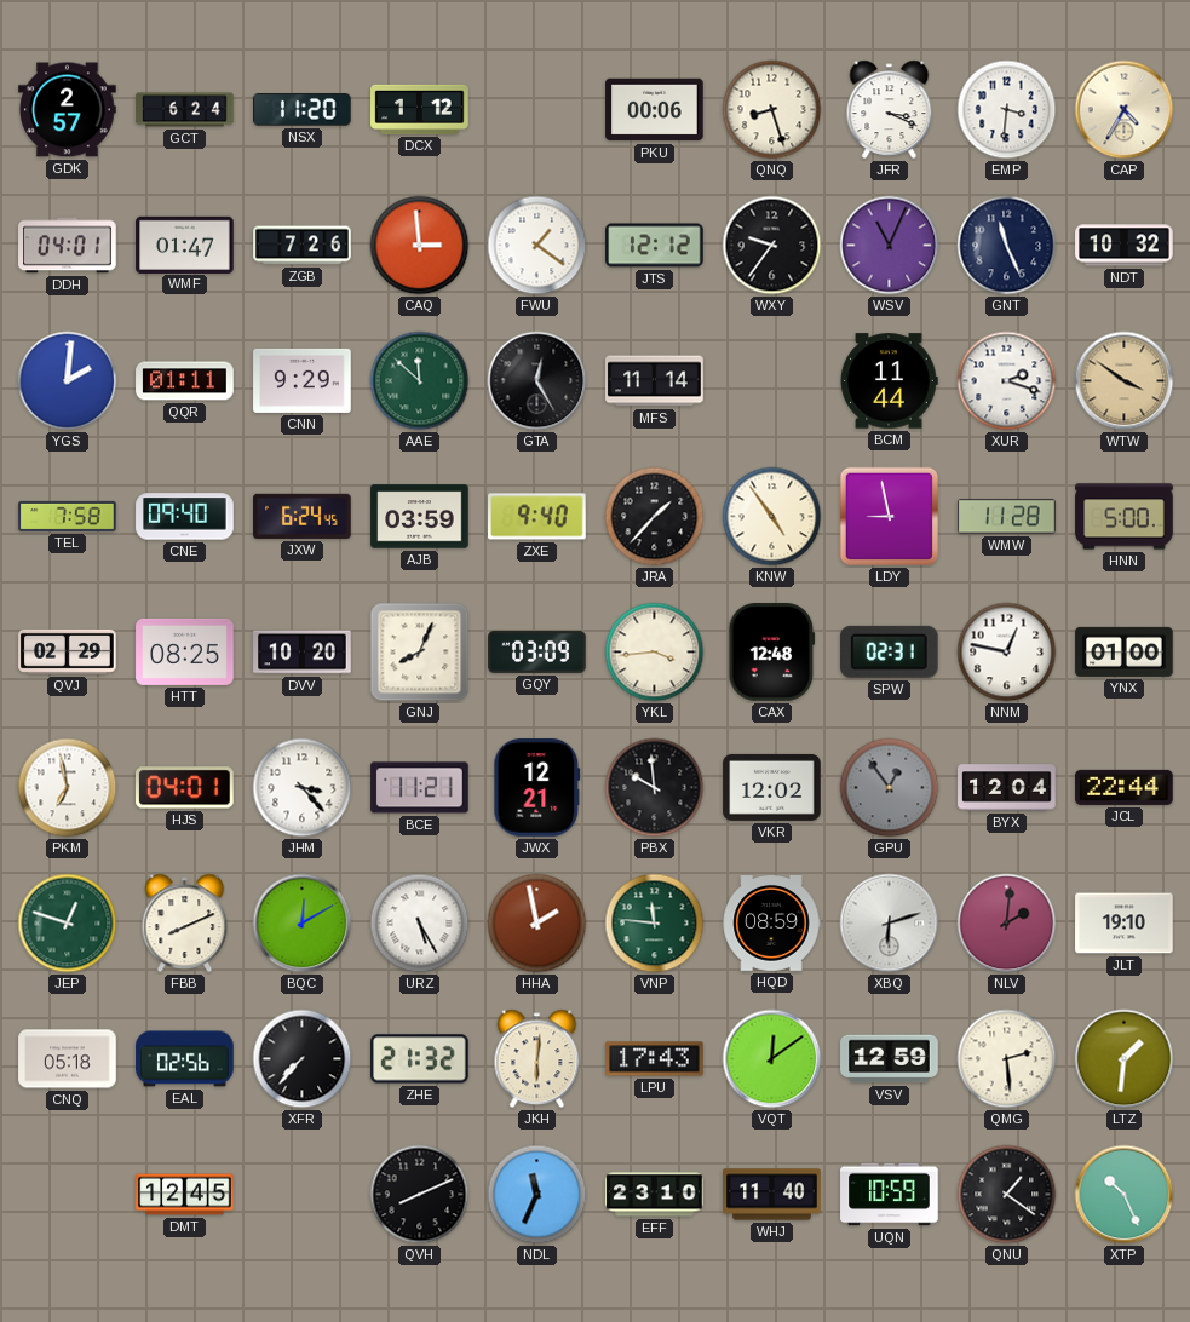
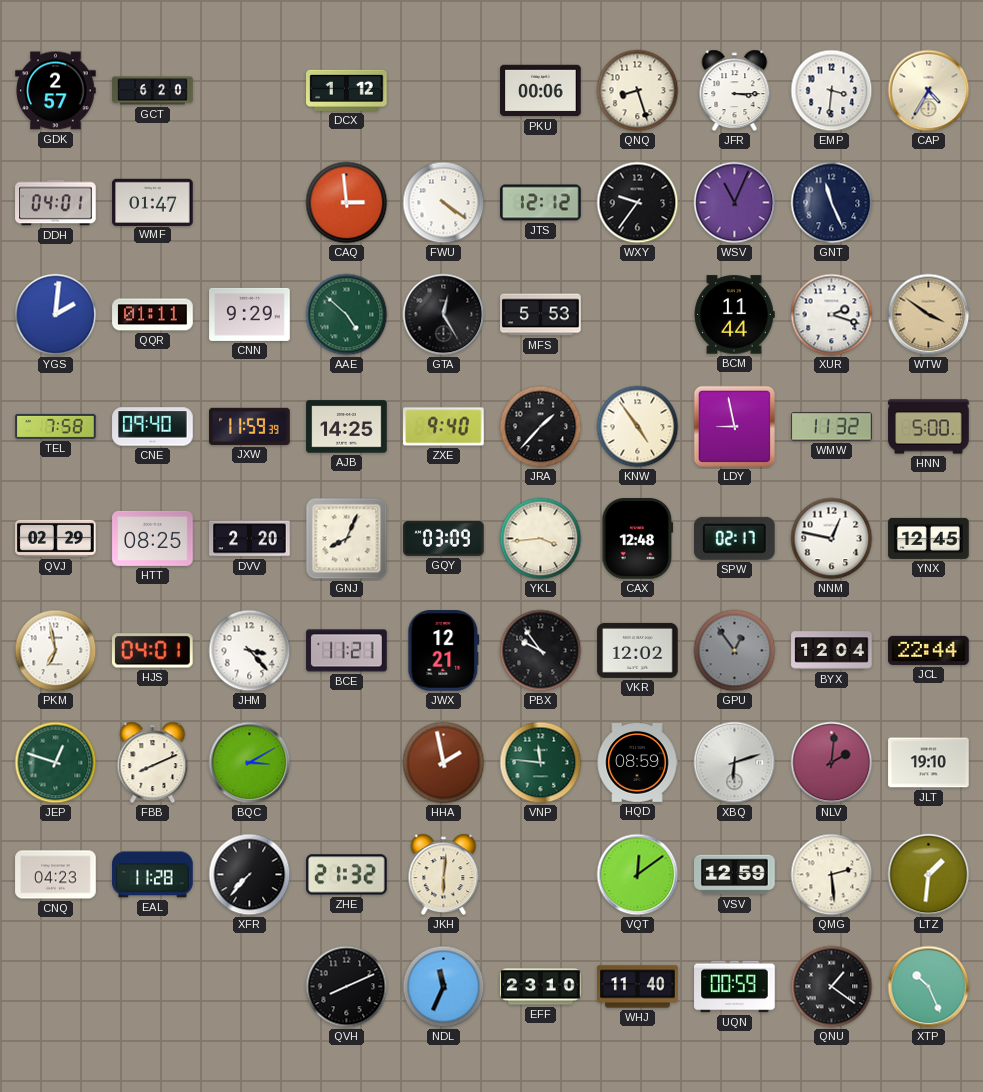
GCT: 6:24 -> 6:20
NSX: 11:20 -> none
JFR: 3:19 -> 3:15
ZGB: 7:26 -> none
FWU: 1:21 -> 4:21
NDT: 10:32 -> none
AAE: 11:52 -> 4:52
MFS: 11:14 -> 5:53
JXW: 6:24 -> 11:59
AJB: 03:59 -> 14:25
WMW: 11:28 -> 11:32
DVV: 10:20 -> 2:20
SPW: 02:31 -> 02:17
YNX: 01:00 -> 12:45
PBX: 9:59 -> 9:54
BQC: 12:10 -> 3:10
URZ: 5:25 -> none
CNQ: 05:18 -> 04:23
EAL: 02:56 -> 11:28
LPU: 17:43 -> none
DMT: 12:45 -> none
UQN: 10:59 -> 00:59
